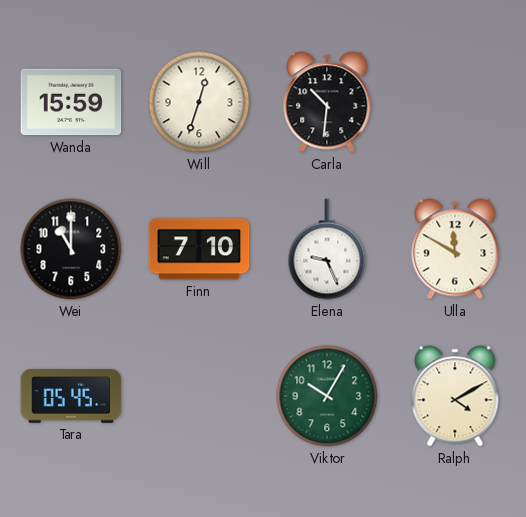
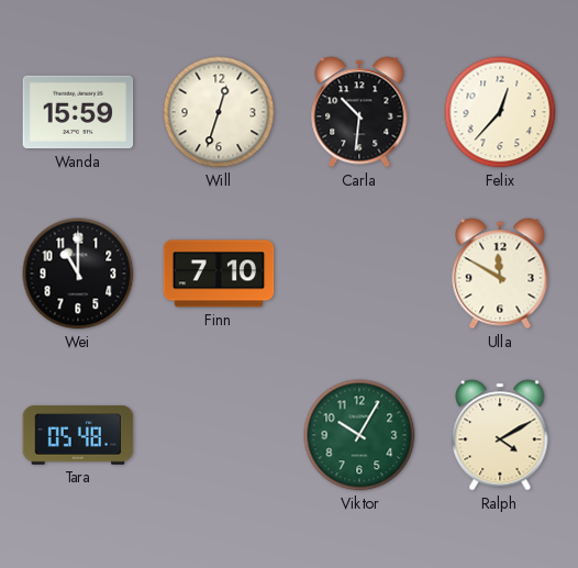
Felix: none -> 12:37
Elena: 9:26 -> none
Tara: 05:45 -> 05:48
